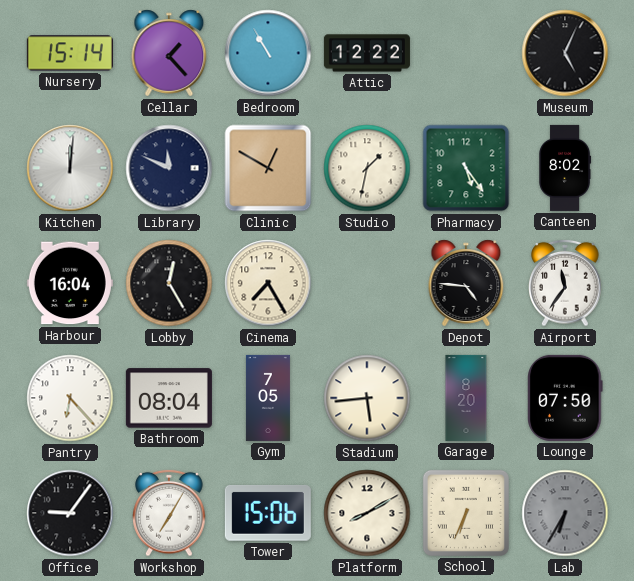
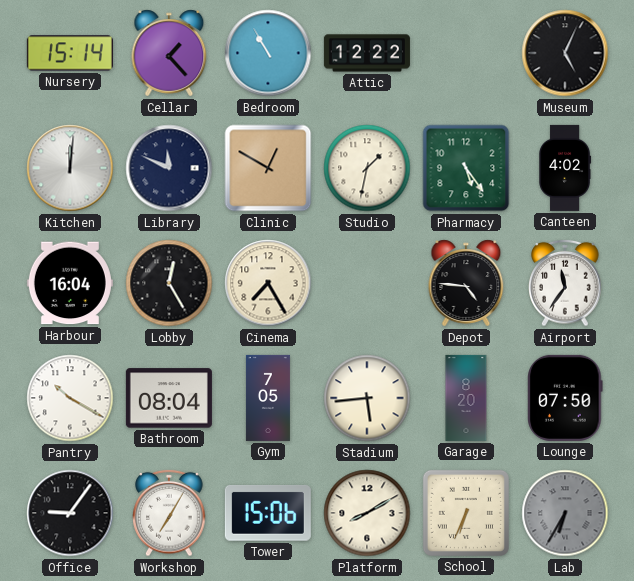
Canteen: 8:02 -> 4:02
Pantry: 6:23 -> 10:20
